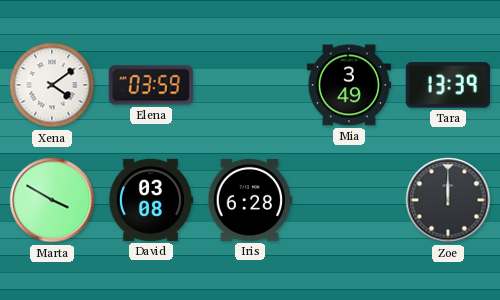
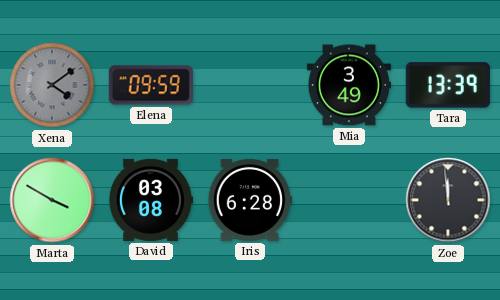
Xena dial: white -> grey
Elena: 03:59 -> 09:59
Zoe: 12:00 -> 11:59
